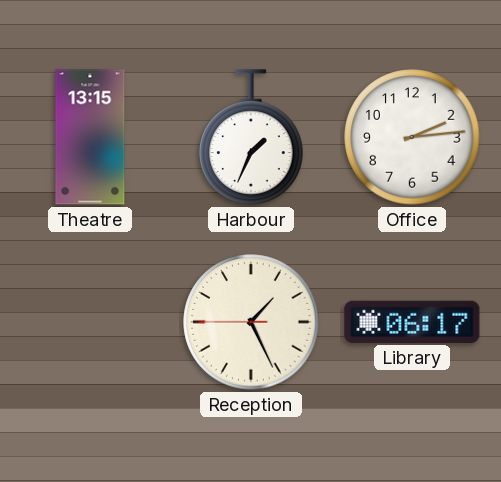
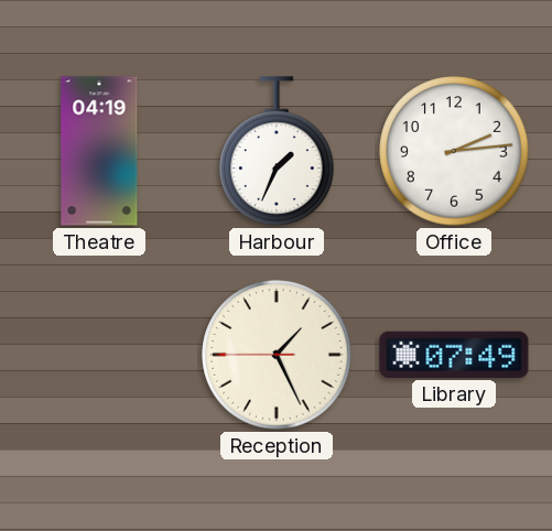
Theatre: 13:15 -> 04:19
Library: 06:17 -> 07:49
